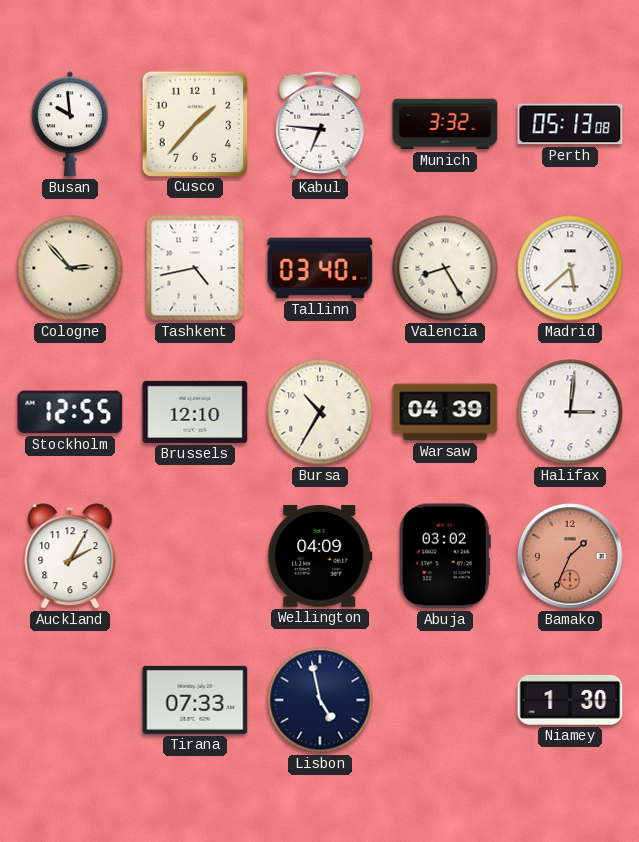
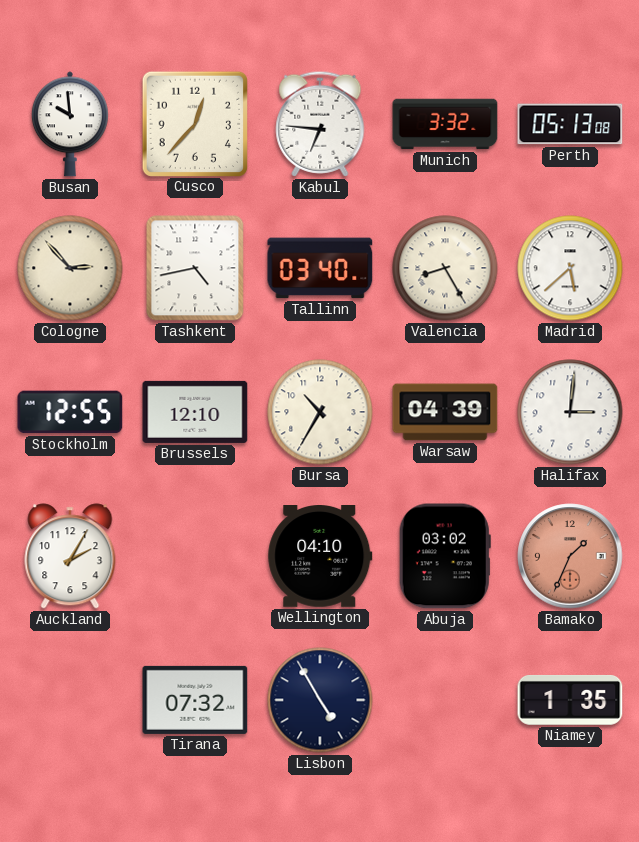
Cusco: 1:37 -> 12:37
Wellington: 04:09 -> 04:10
Tirana: 07:33 -> 07:32
Lisbon: 4:58 -> 4:55
Niamey: 1:30 -> 1:35
